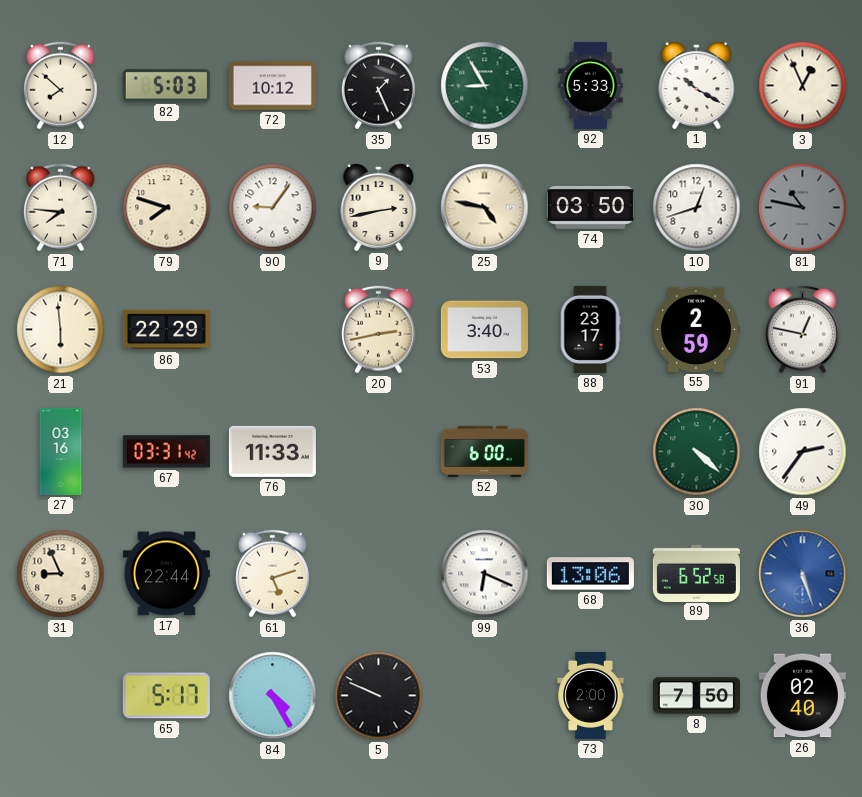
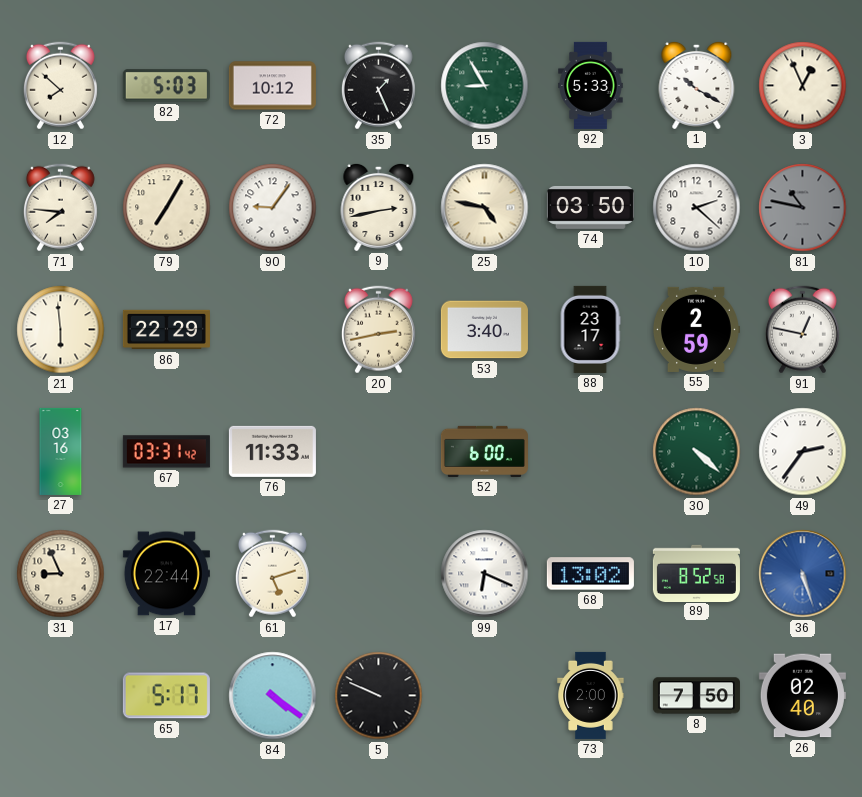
79: 7:48 -> 7:05
10: 12:42 -> 2:22
68: 13:06 -> 13:02
89: 6:52 -> 8:52
84: 4:25 -> 4:21
